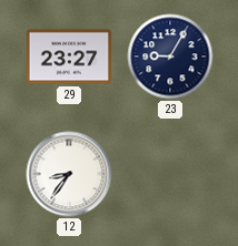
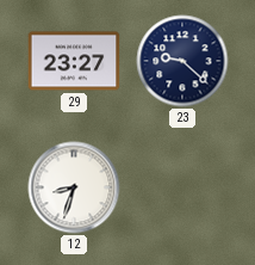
23: 9:05 -> 9:22
12: 8:36 -> 8:33
